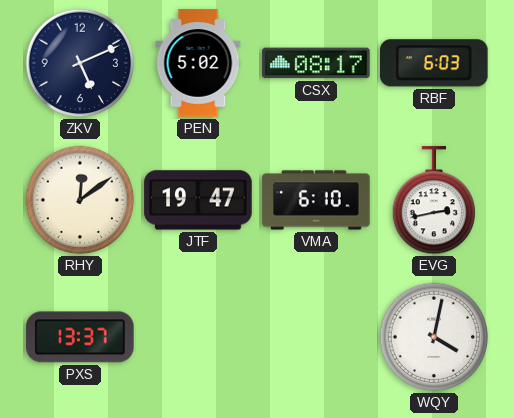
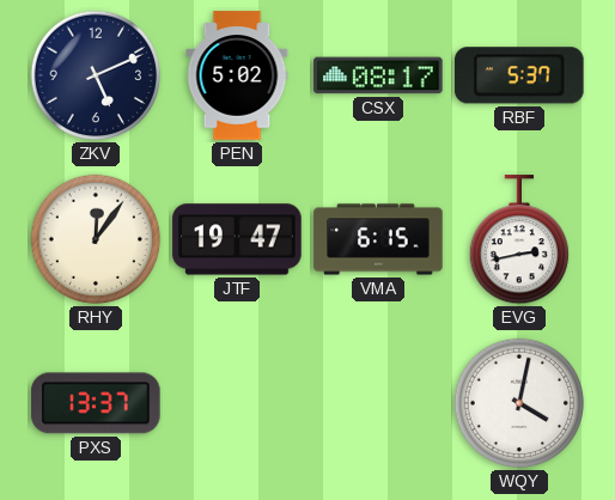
RBF: 6:03 -> 5:37
RHY: 12:09 -> 12:06
VMA: 6:10 -> 6:15
